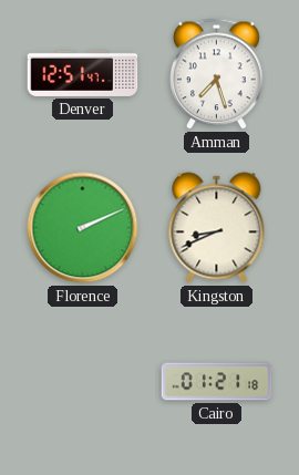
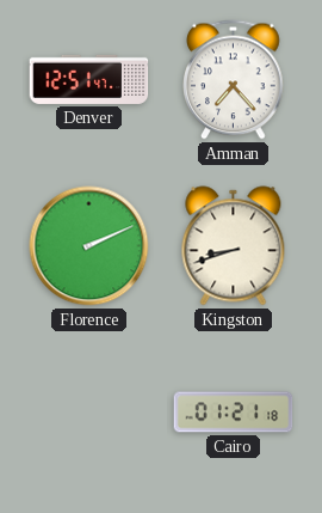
Amman: 7:27 -> 7:23
Kingston: 8:41 -> 8:42
